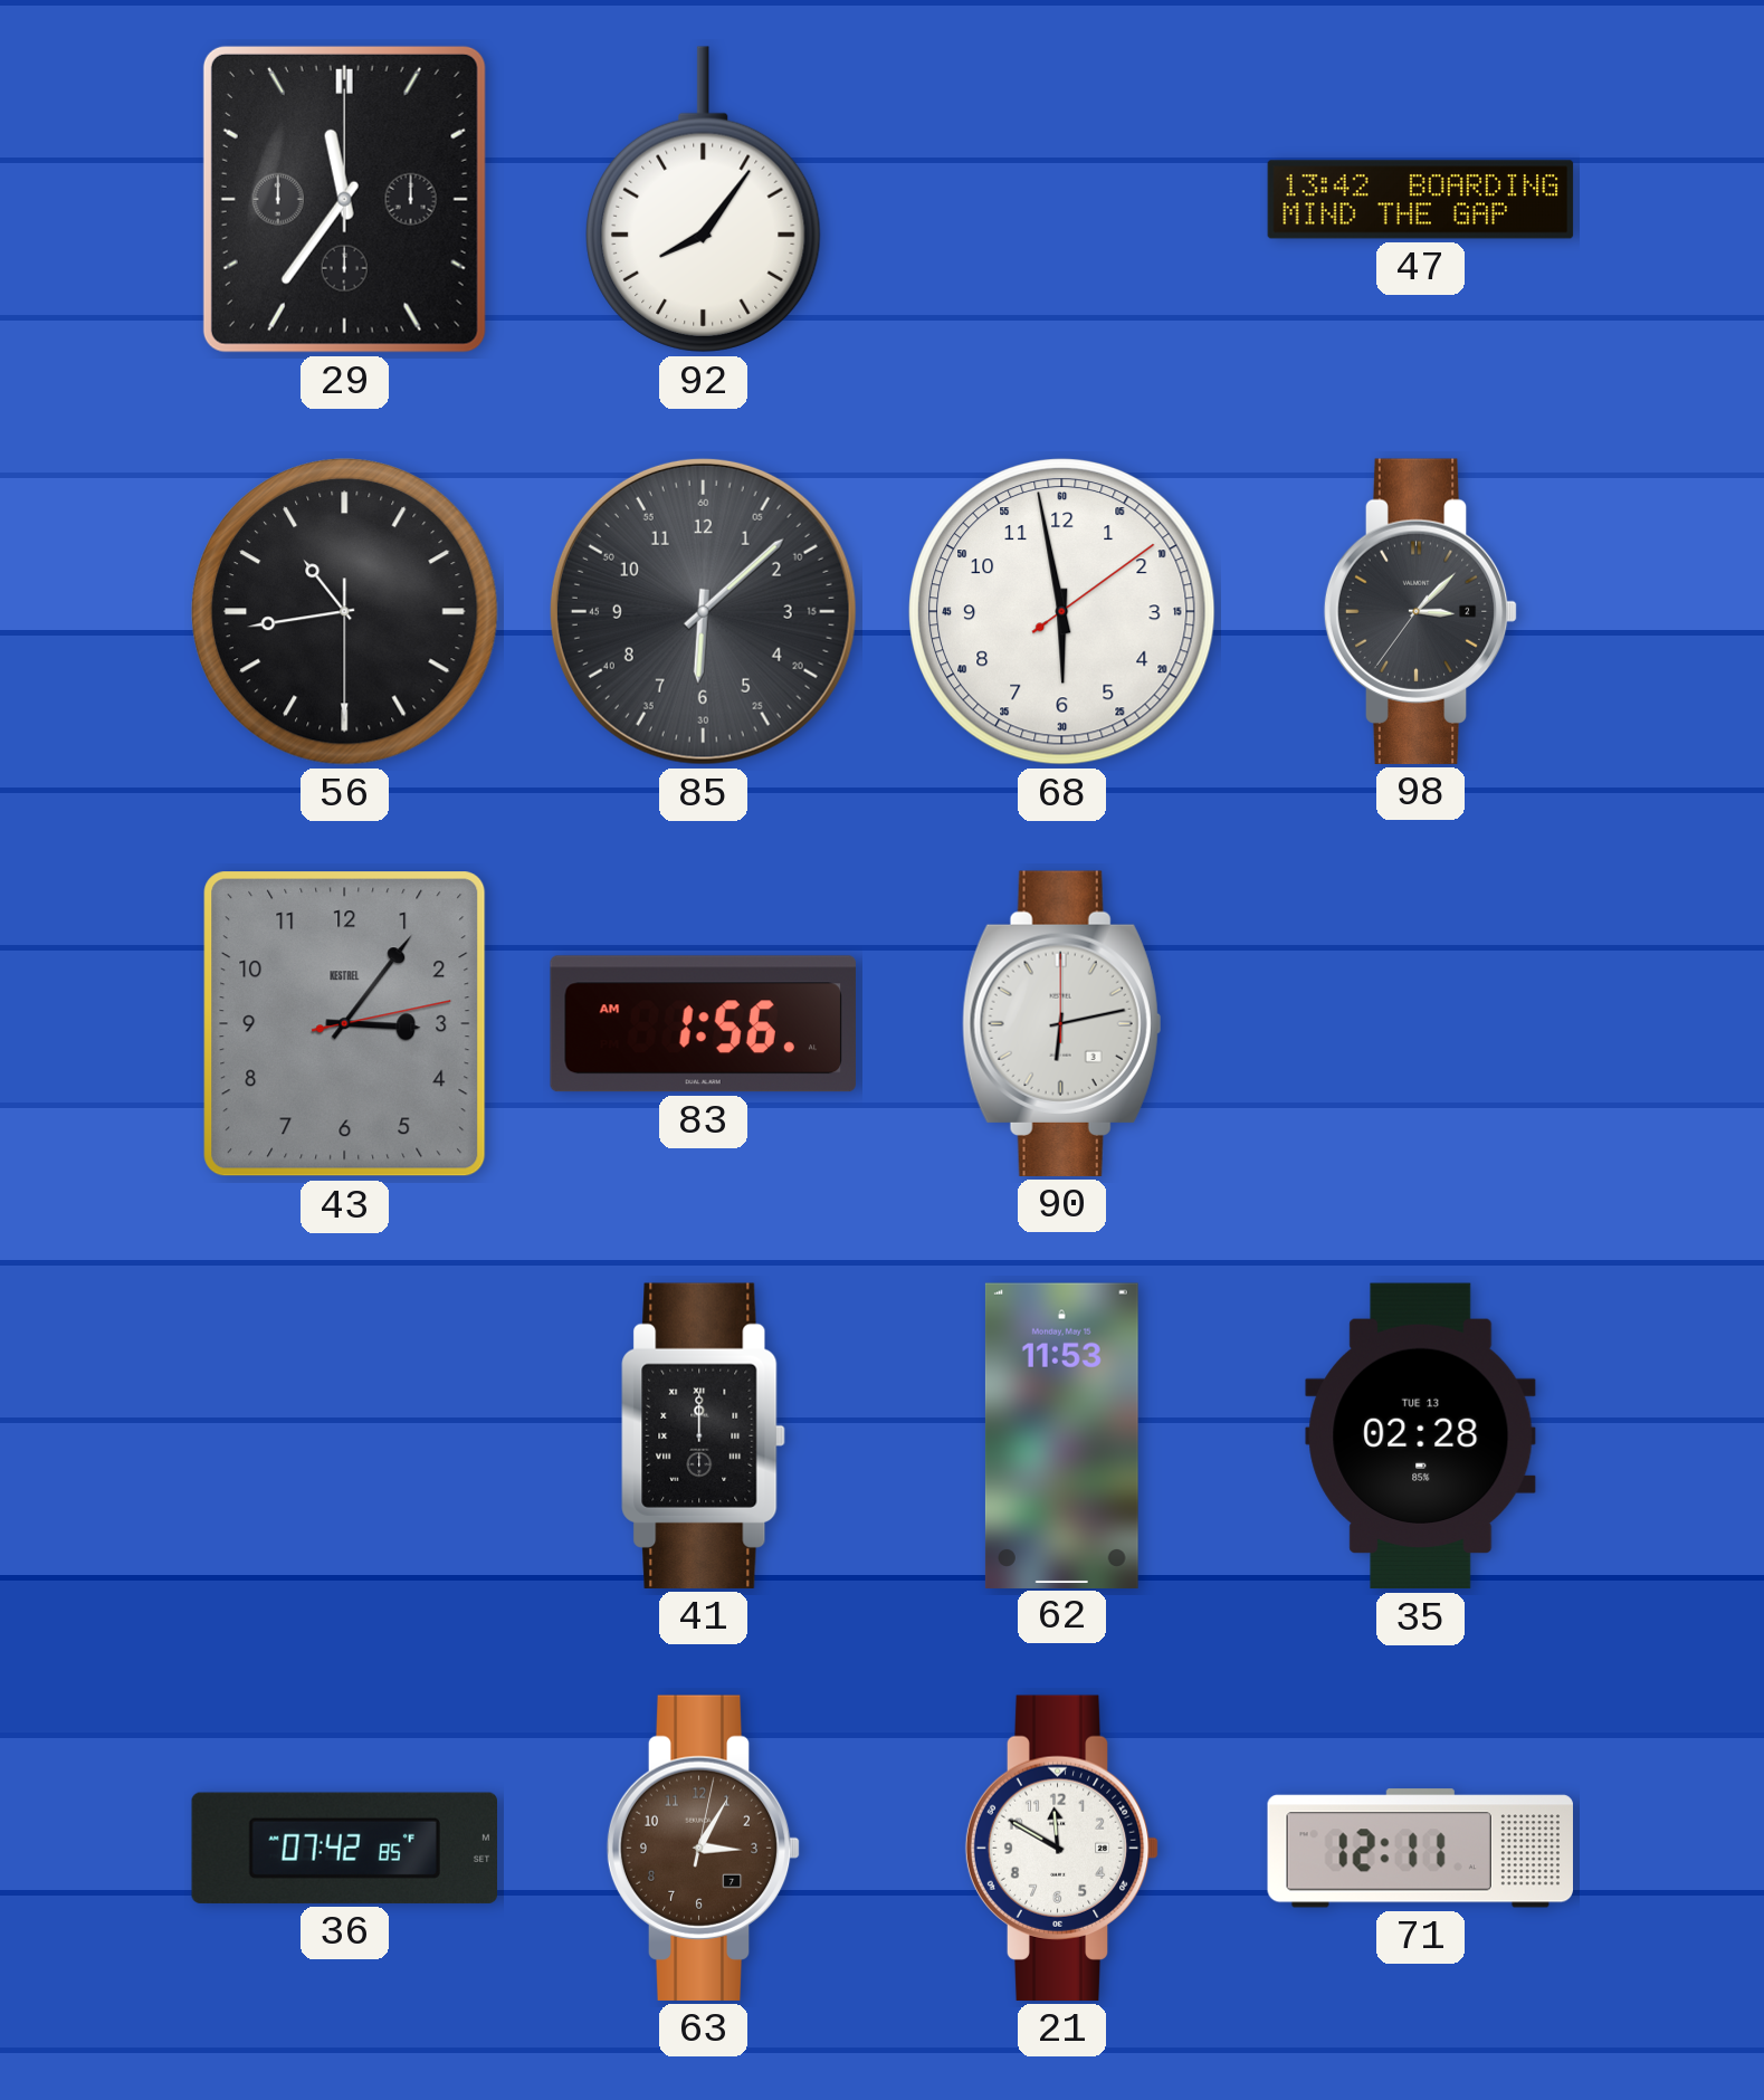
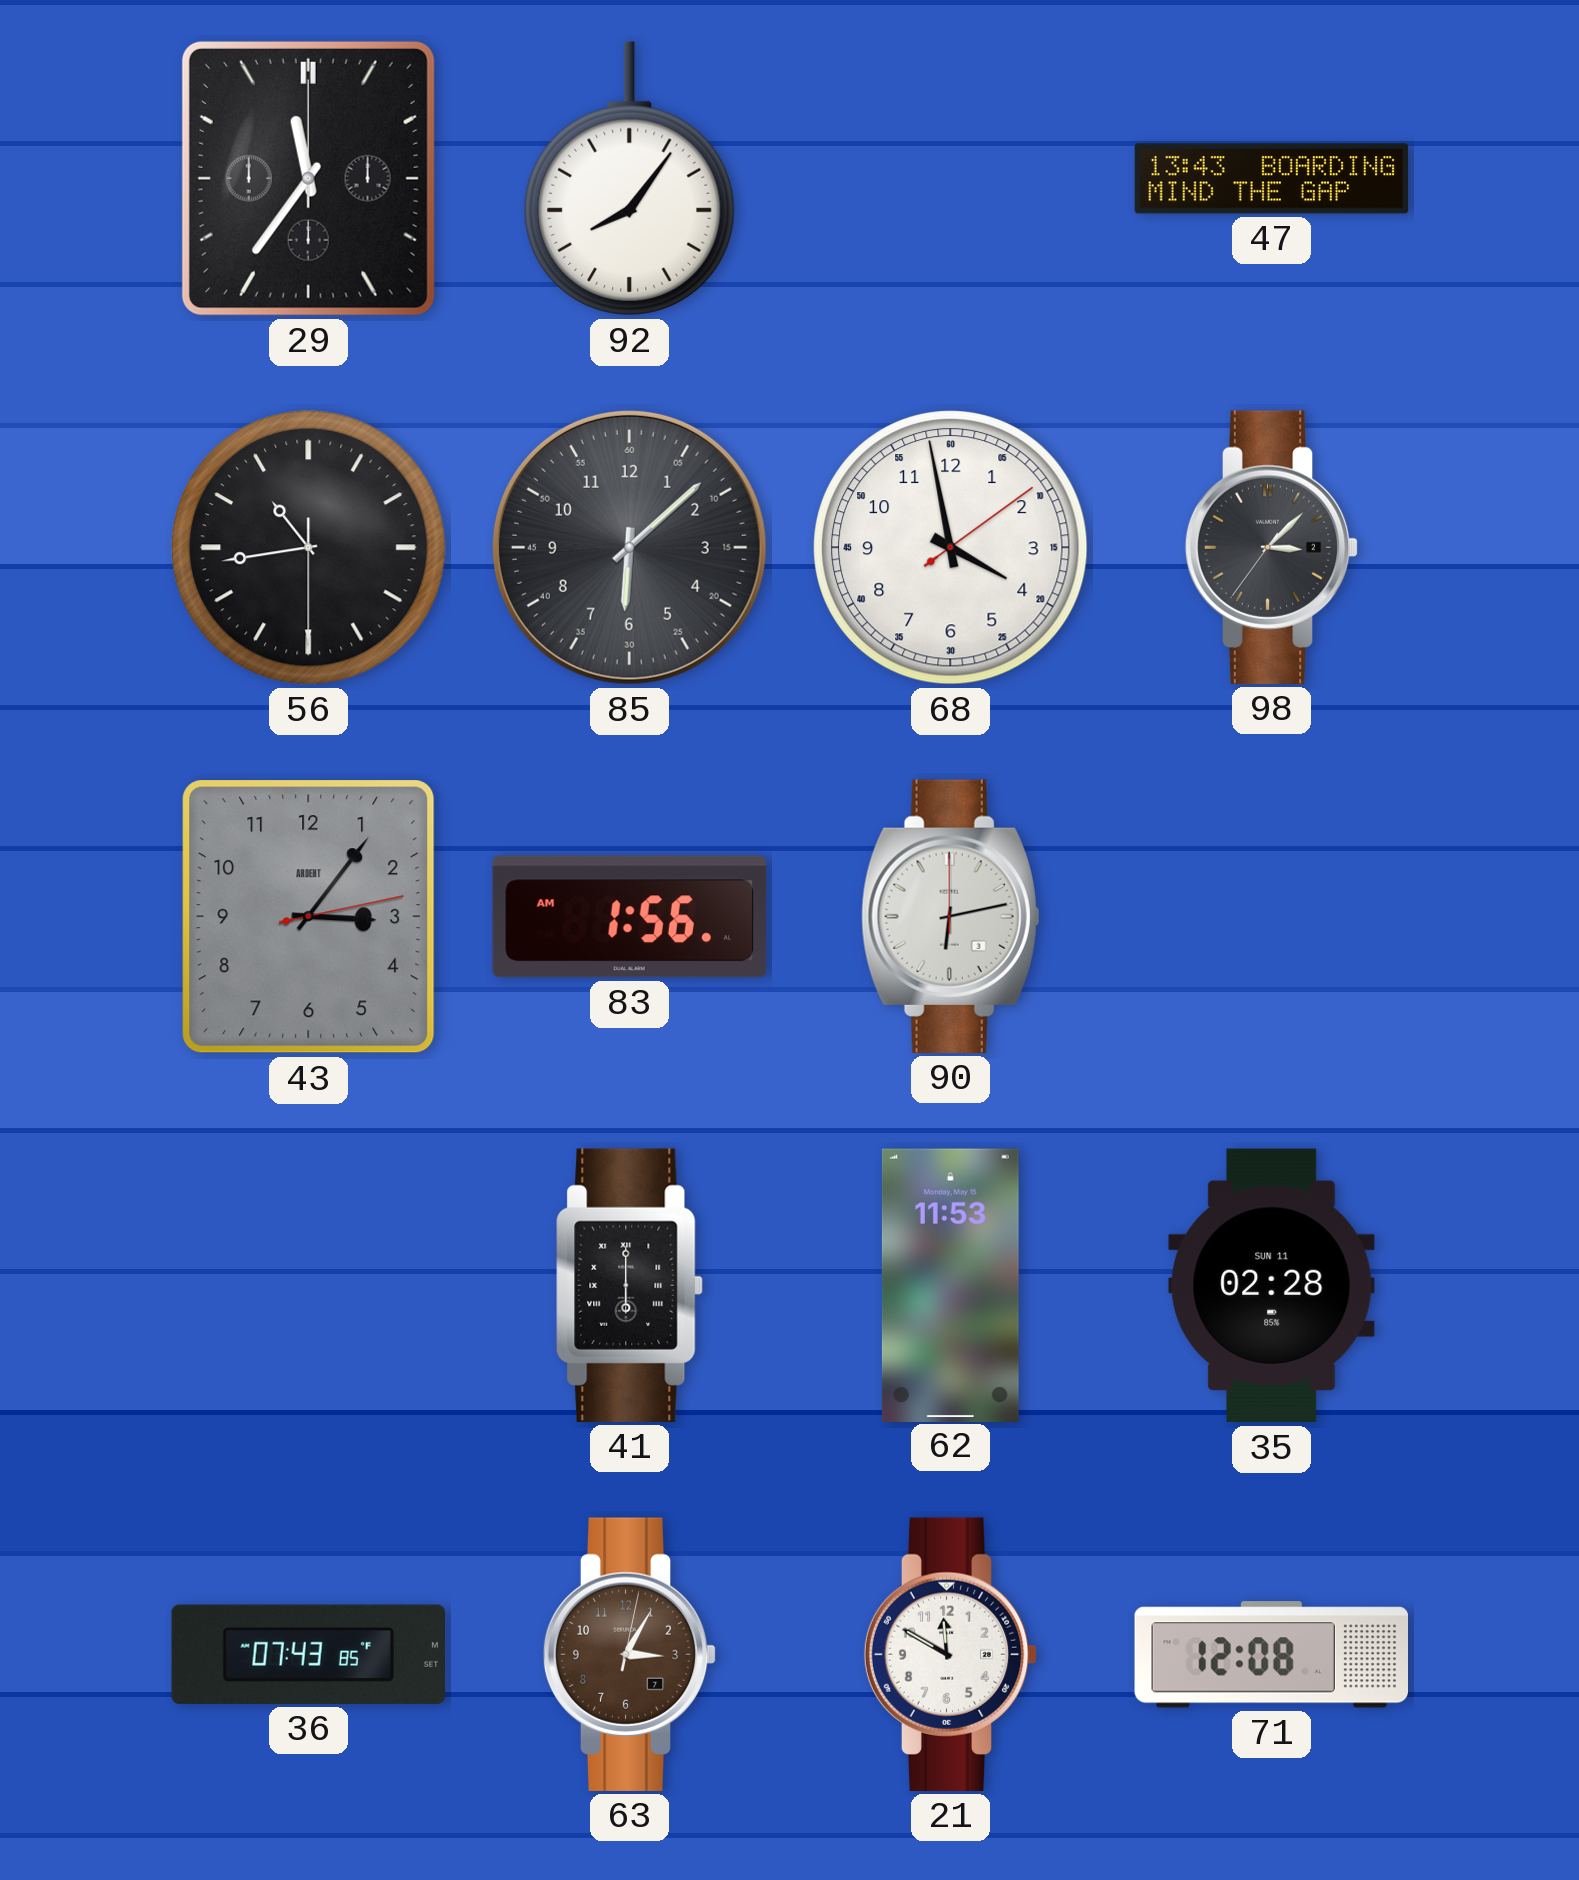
47: 13:42 -> 13:43
68: 5:58 -> 3:58
43 brand: KESTREL -> ARDENT
41: 12:00 -> 6:00
35 date: TUE 13 -> SUN 11
36: 07:42 -> 07:43
71: 12:11 -> 12:08
